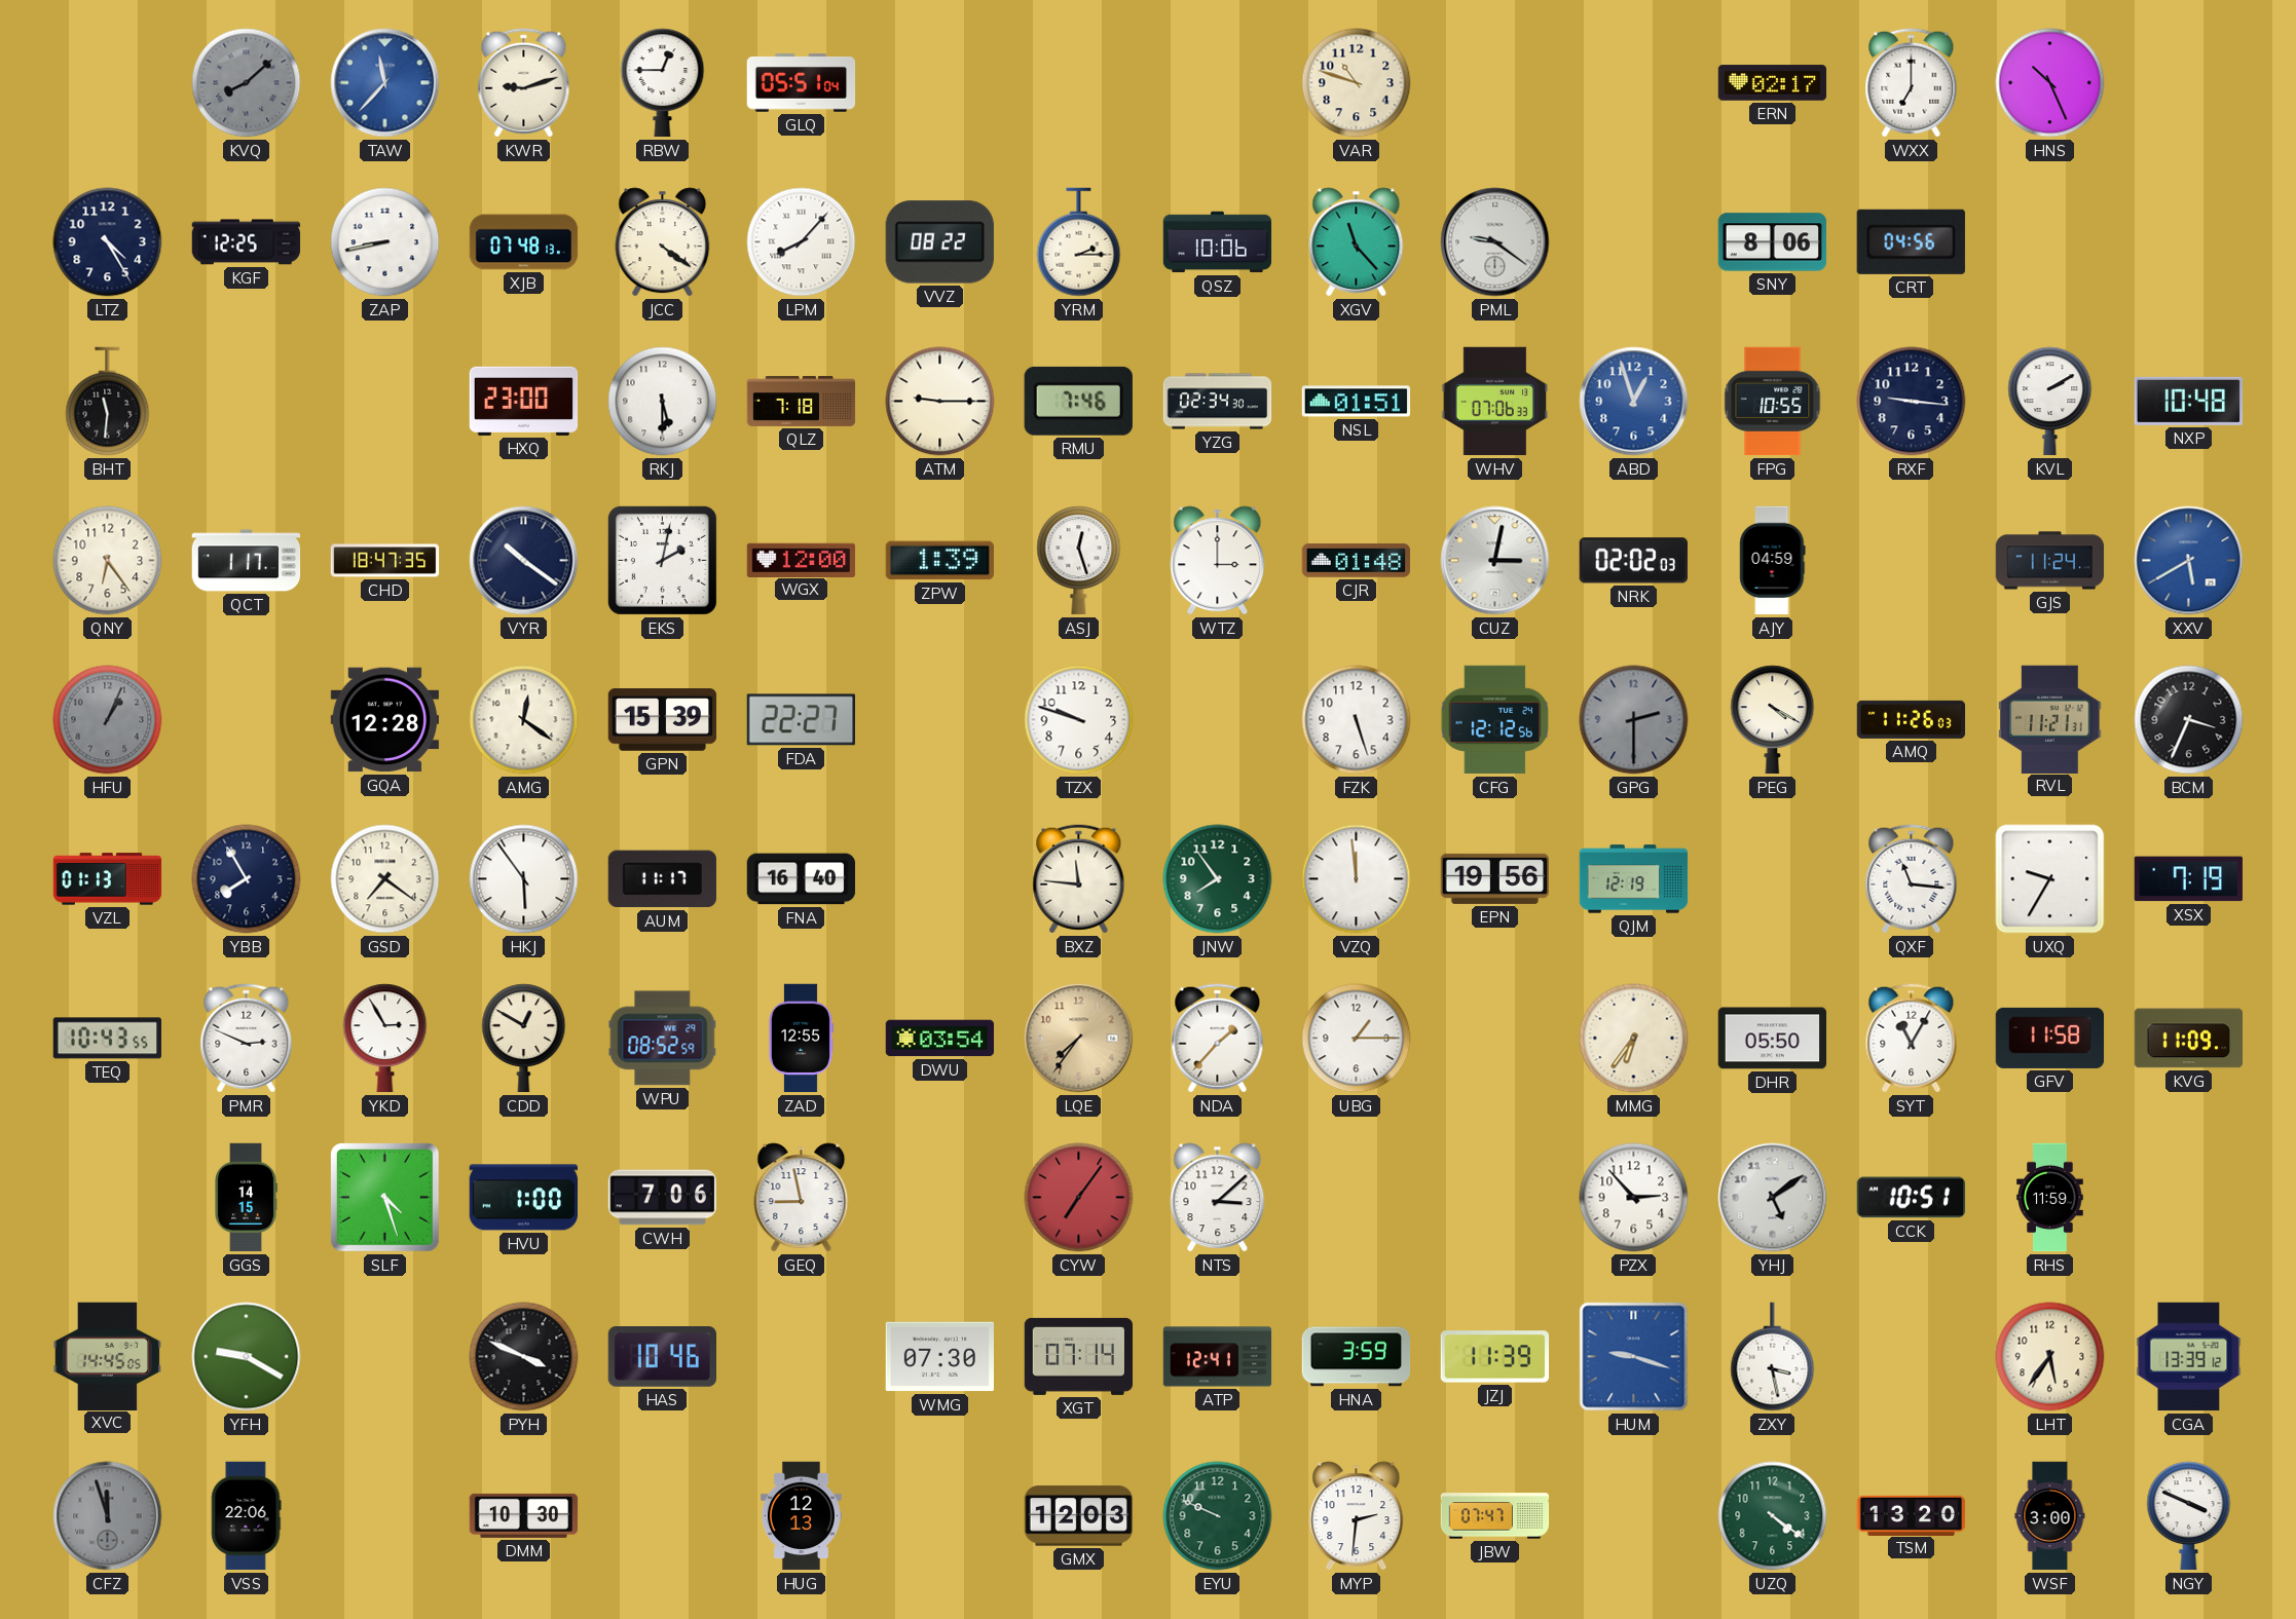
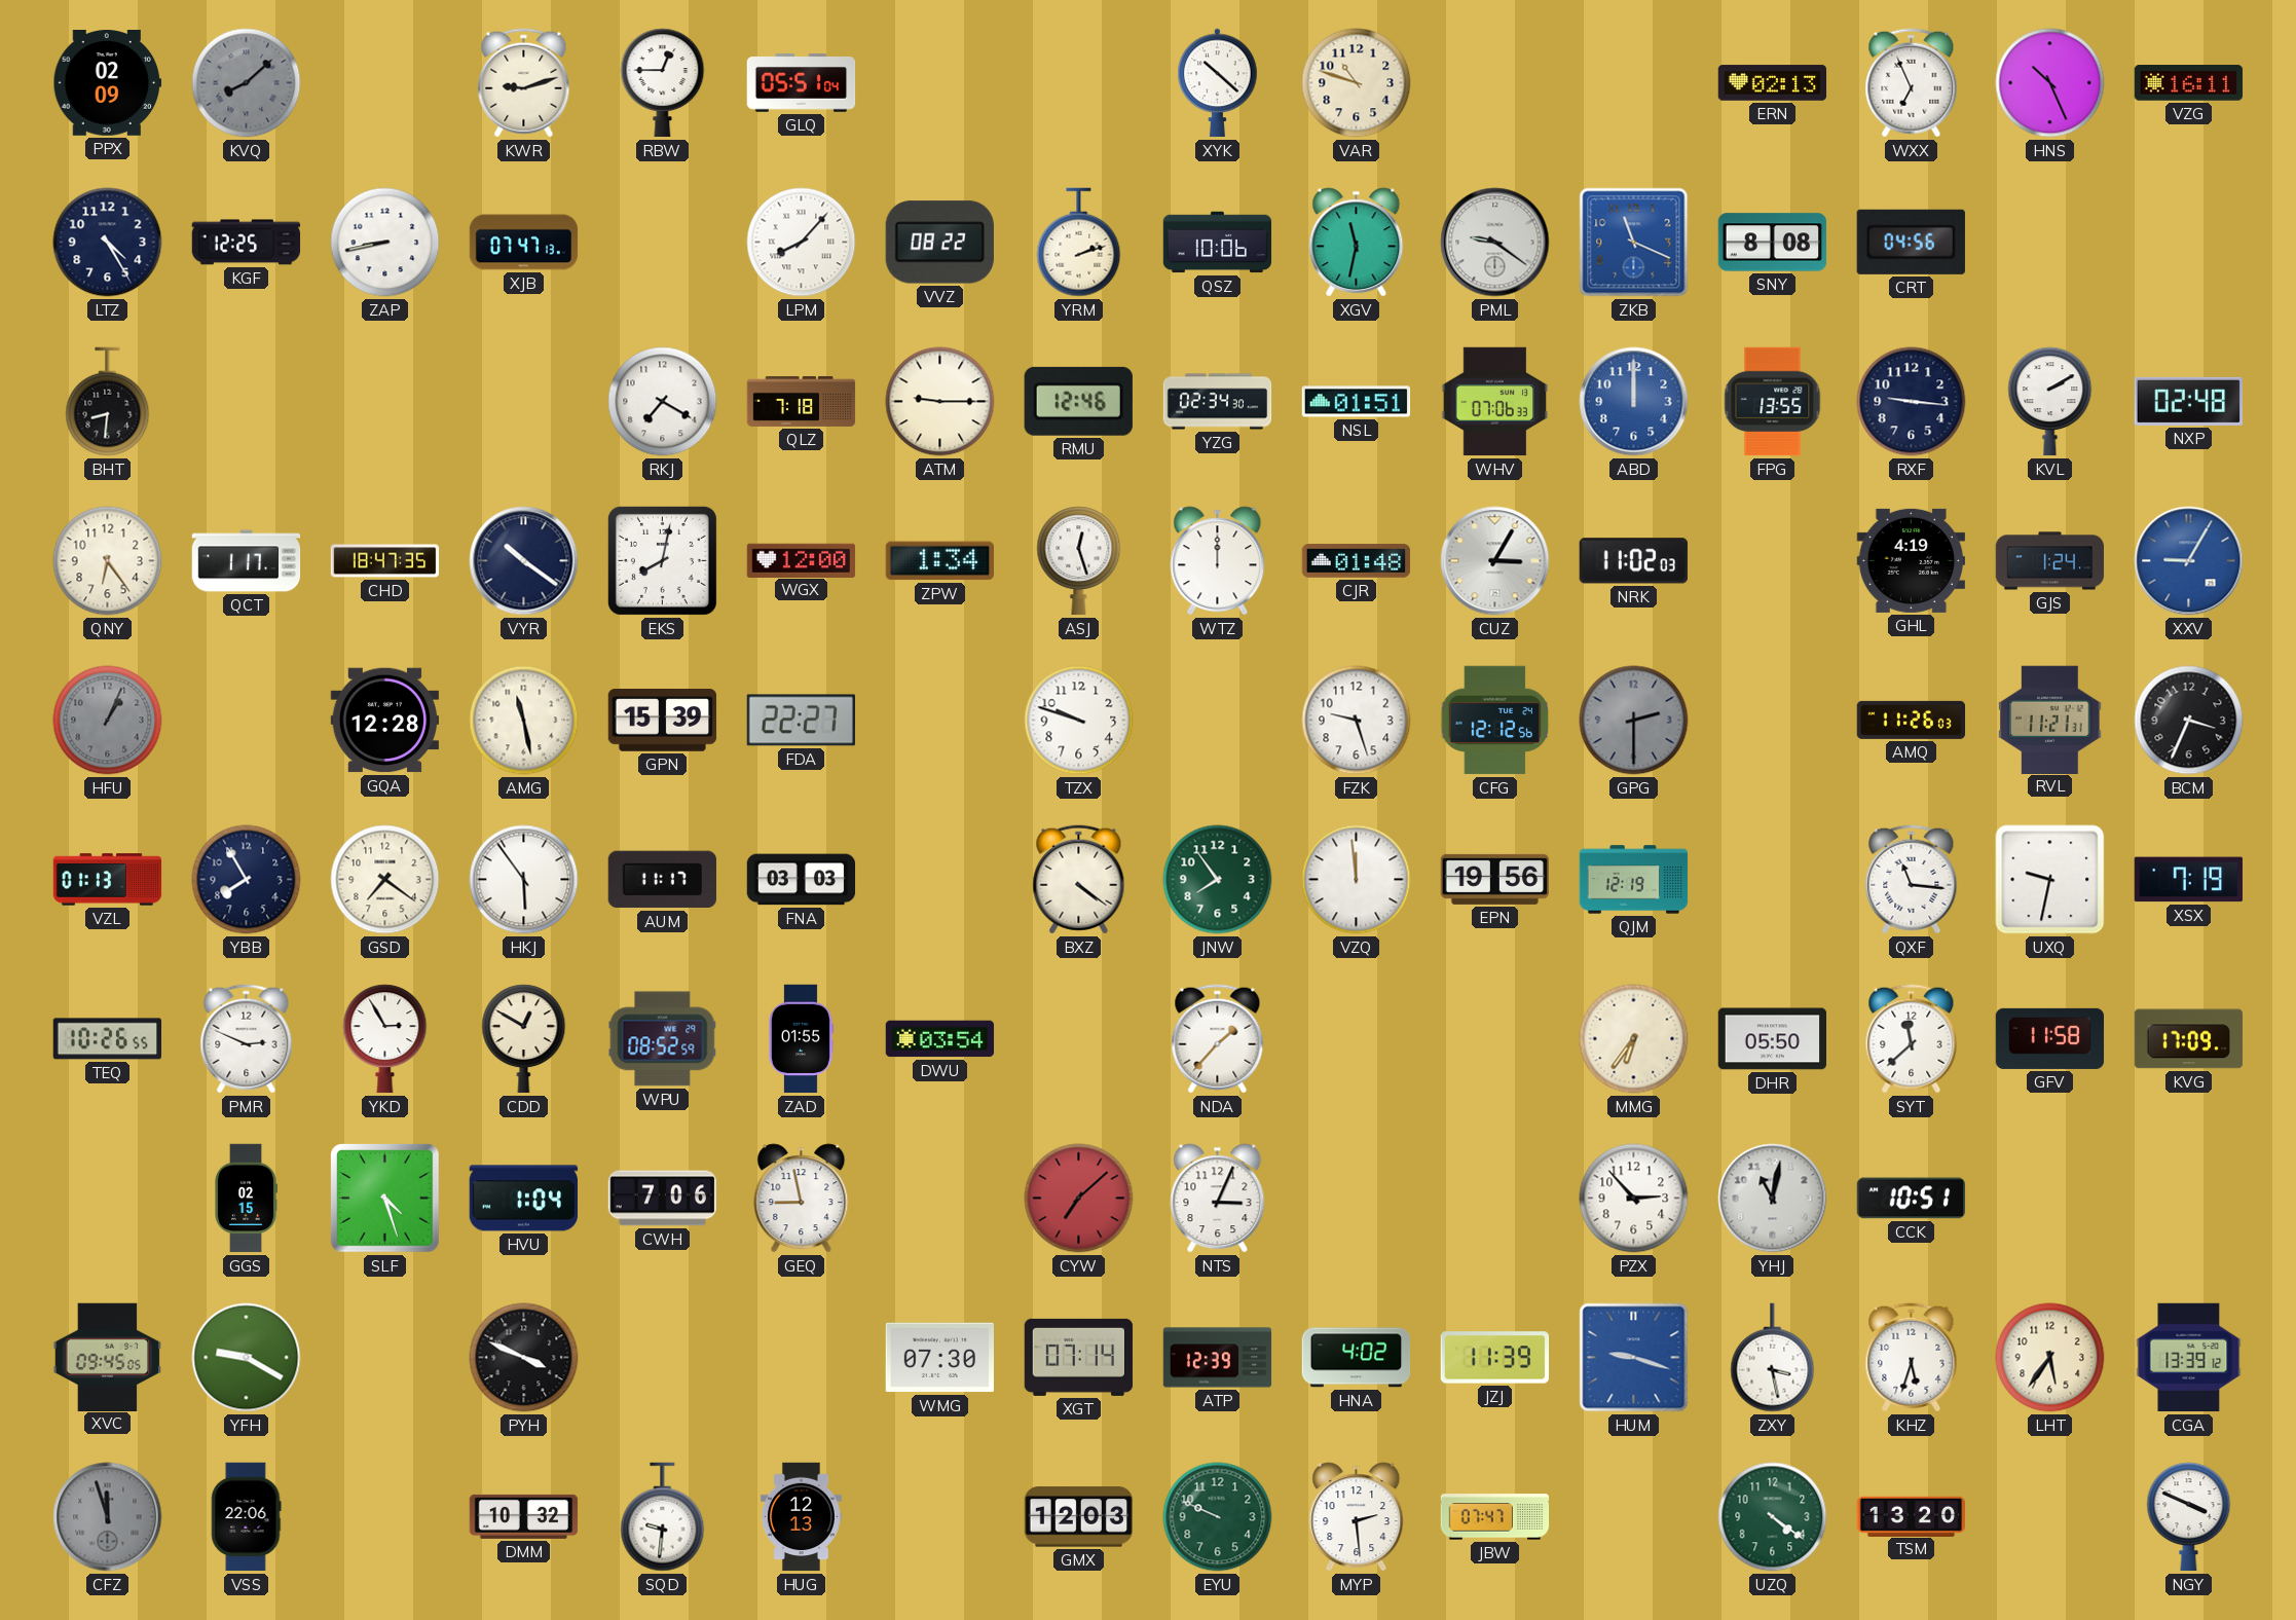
PPX: none -> 02:09
TAW: 11:37 -> none
XYK: none -> 10:22
ERN: 02:17 -> 02:13
WXX: 7:00 -> 6:56
VZG: none -> 16:11
XJB: 07:48 -> 07:47
JCC: 4:21 -> none
YRM: 2:15 -> 2:12
XGV: 11:23 -> 11:32
ZKB: none -> 11:19
SNY: 8:06 -> 8:08
BHT: 11:31 -> 8:31
HXQ: 23:00 -> none
RKJ: 5:30 -> 7:20
RMU: 7:46 -> 12:46
ABD: 12:57 -> 12:00
FPG: 10:55 -> 13:55
NXP: 10:48 -> 02:48
EKS: 2:02 -> 8:02
ZPW: 1:39 -> 1:34
WTZ: 3:00 -> 12:00
CUZ: 3:02 -> 3:05
NRK: 02:02 -> 11:02
AJY: 04:59 -> none
GHL: none -> 4:19
GJS: 11:24 -> 1:24
XXV: 5:40 -> 9:05
AMG: 12:21 -> 11:28
FZK: 5:27 -> 9:27
PEG: 4:20 -> none
FNA: 16:40 -> 03:03
BXZ: 11:46 -> 4:21
UXQ: 9:35 -> 9:32
TEQ: 10:43 -> 10:26
ZAD: 12:55 -> 01:55
LQE: 7:36 -> none
UBG: 1:15 -> none
SYT: 11:05 -> 11:38
KVG: 11:09 -> 17:09
GGS: 14:15 -> 02:15
HVU: 1:00 -> 1:04
CYW: 7:06 -> 7:08
NTS: 3:08 -> 3:04
YHJ: 5:09 -> 11:02
RHS: 11:59 -> none
XVC: 14:45 -> 09:45
HAS: 10:46 -> none
ATP: 12:41 -> 12:39
HNA: 3:59 -> 4:02
KHZ: none -> 5:33
DMM: 10:30 -> 10:32
SQD: none -> 9:31
MYP: 2:31 -> 2:29
WSF: 3:00 -> none
